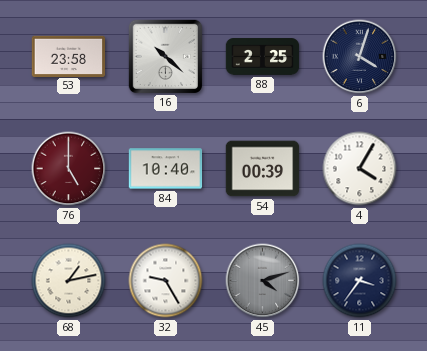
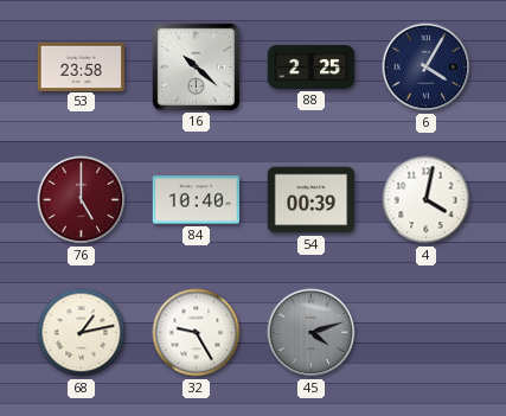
6: 4:03 -> 4:05
4: 4:05 -> 4:02
11: 3:36 -> none
